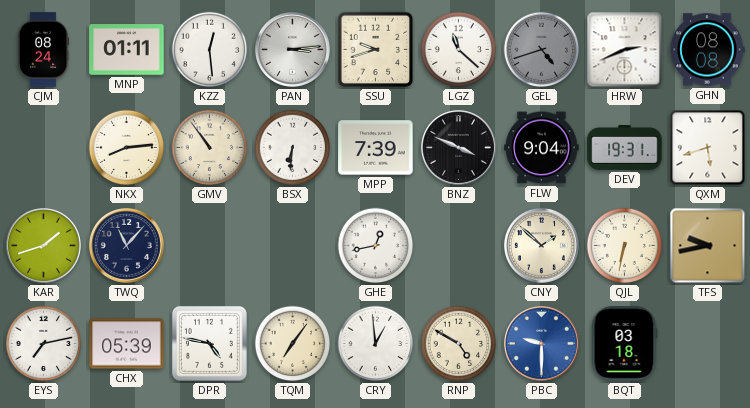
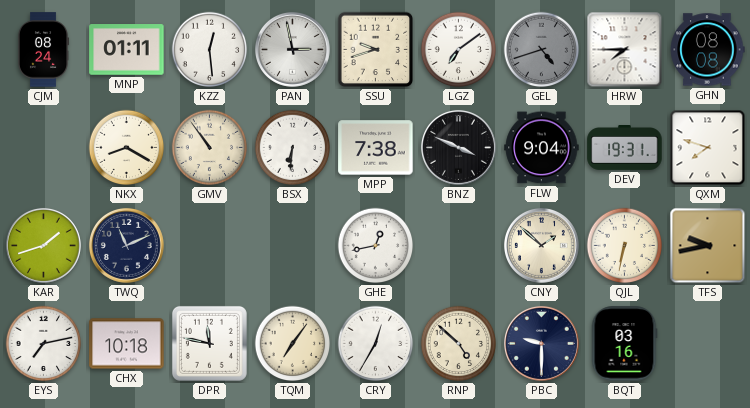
PAN: 3:14 -> 2:58
LGZ: 11:22 -> 7:09
HRW: 2:41 -> 7:45
NKX: 8:14 -> 8:20
MPP: 7:39 -> 7:38
QXM: 5:42 -> 7:48
TWQ: 11:07 -> 11:11
CHX: 05:39 -> 10:18
DPR: 4:47 -> 11:47
CRY: 12:59 -> 12:35
RNP: 4:50 -> 4:52
PBC dial: blue -> navy
BQT: 03:18 -> 03:16
